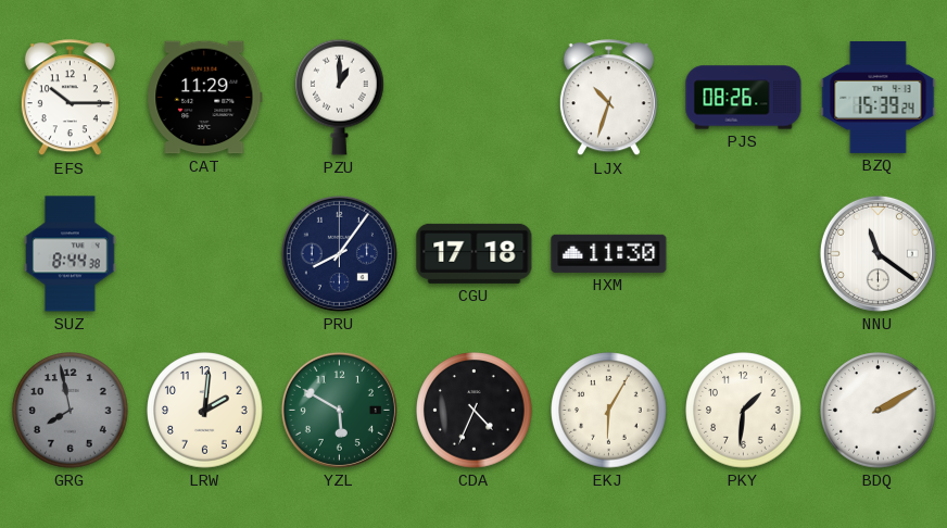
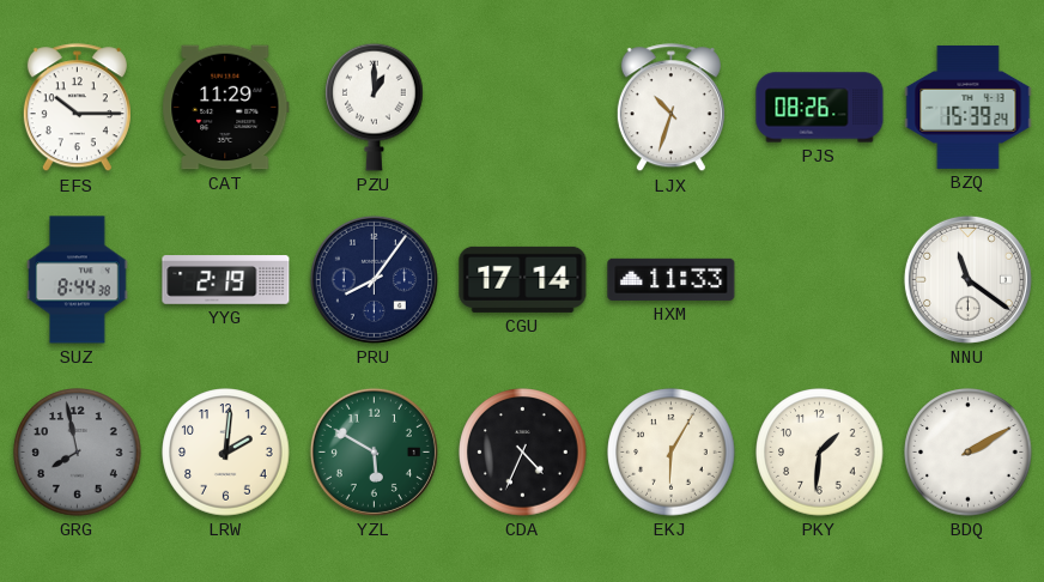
YYG: none -> 2:19
CGU: 17:18 -> 17:14
HXM: 11:30 -> 11:33
